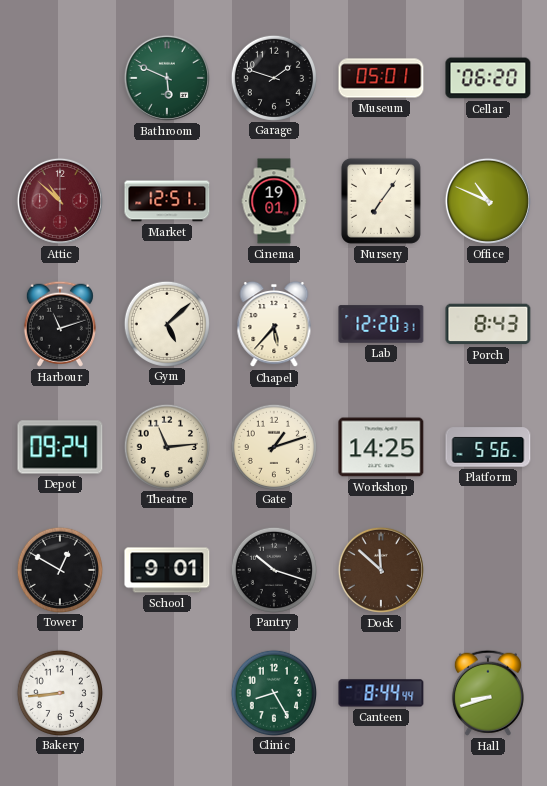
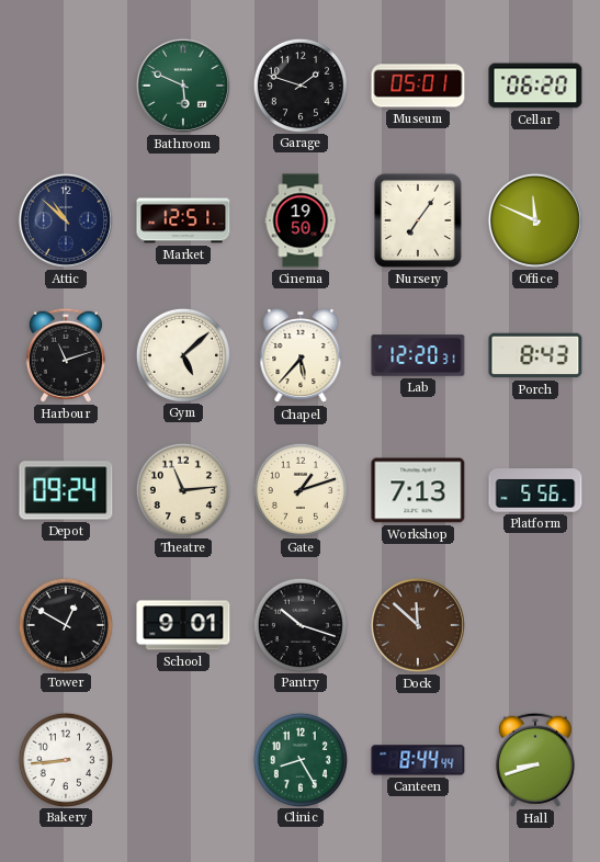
Attic dial: burgundy -> navy
Cinema: 19:01 -> 19:50
Office: 10:49 -> 11:49
Workshop: 14:25 -> 7:13
